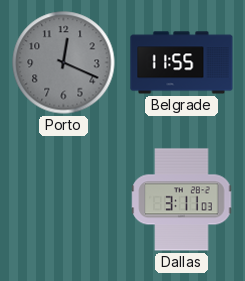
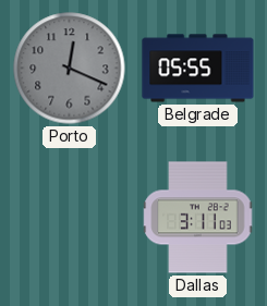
Belgrade: 11:55 -> 05:55
